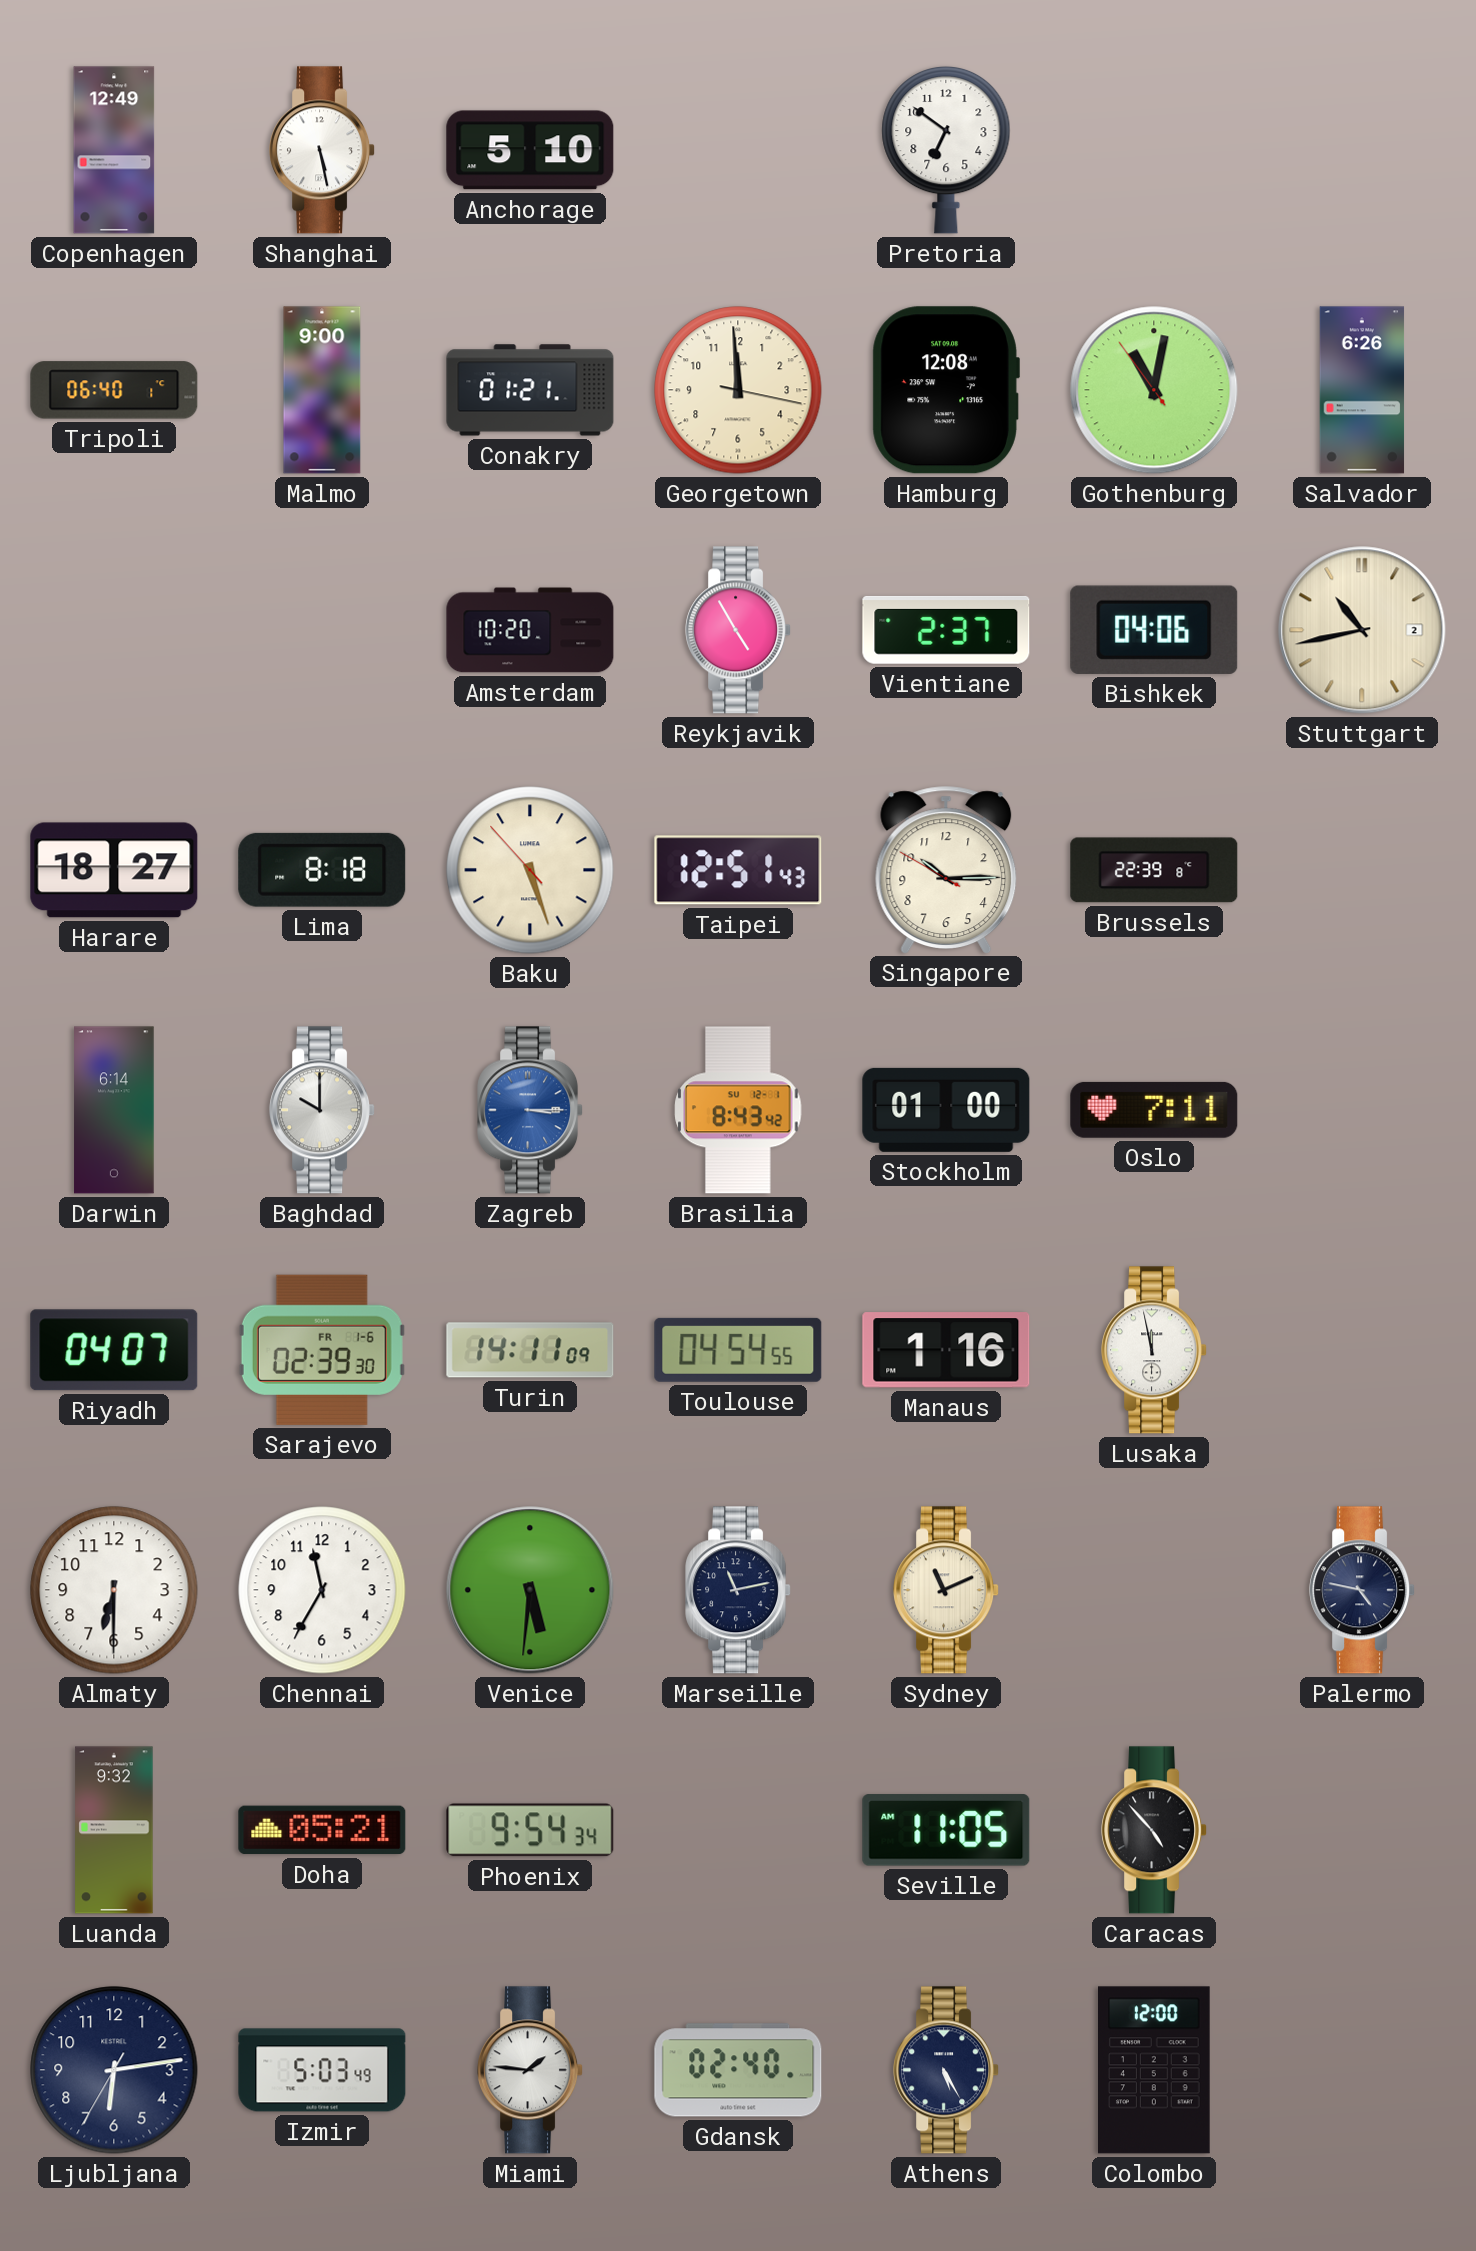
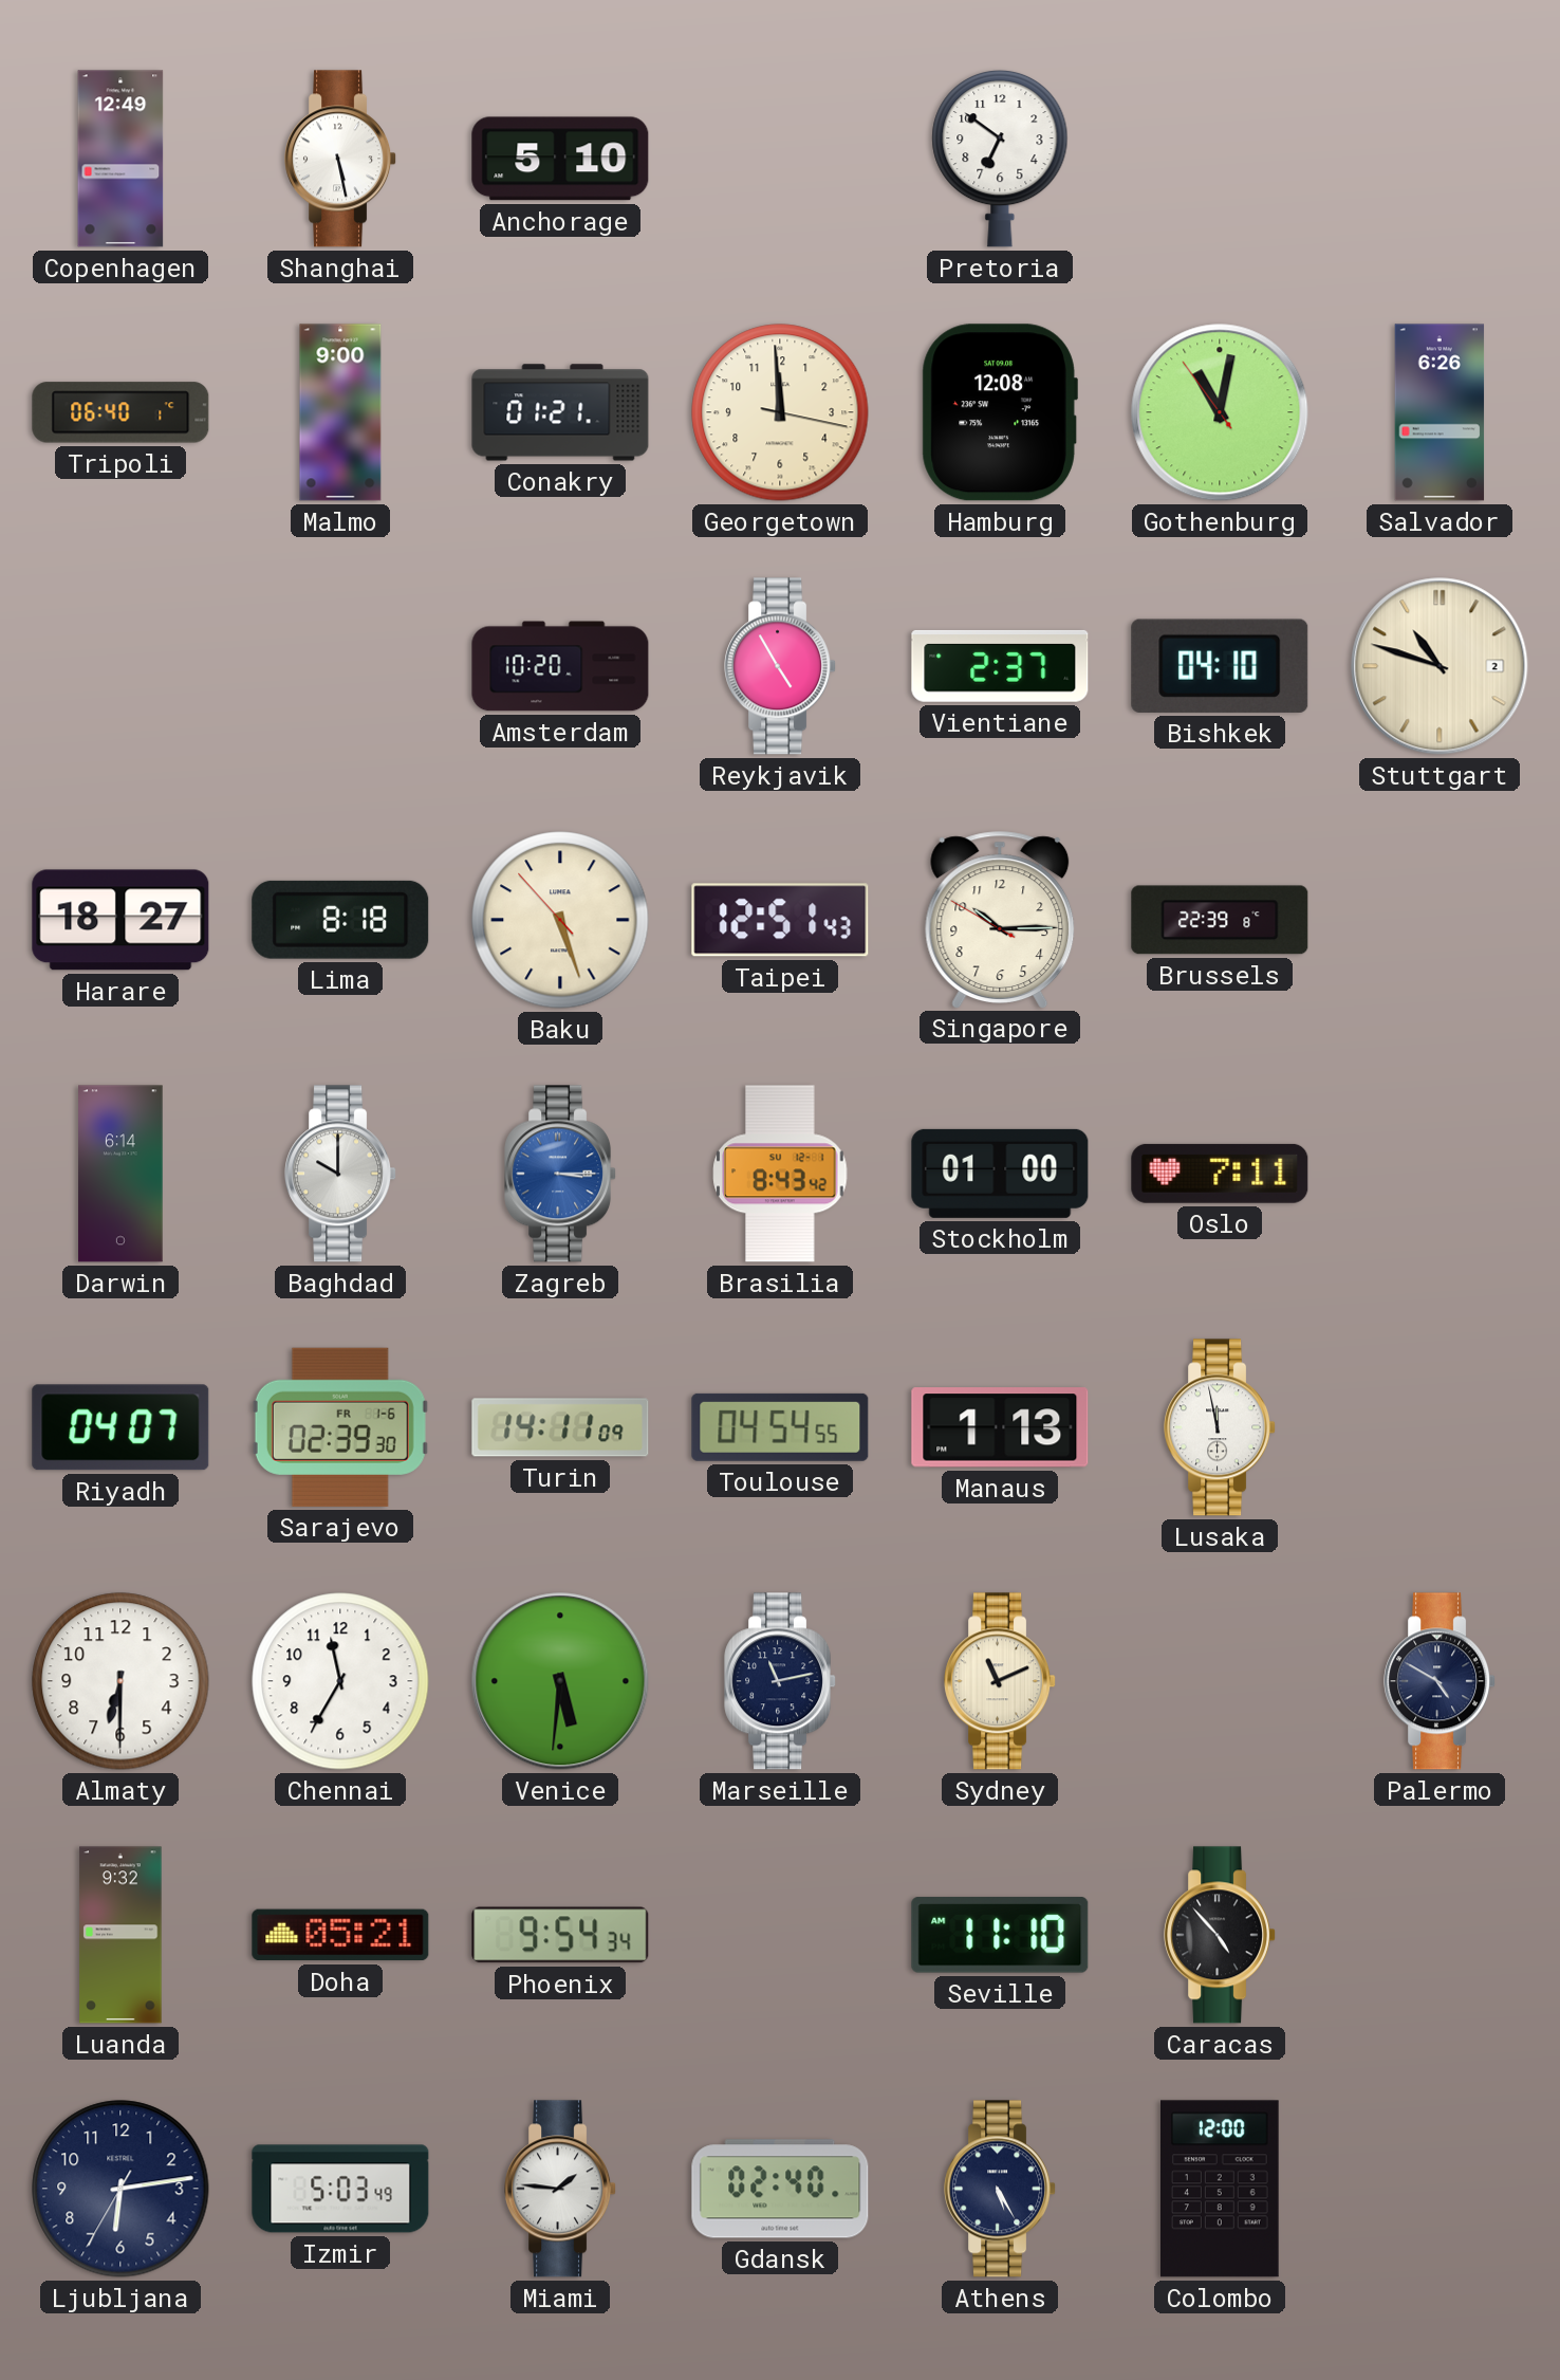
Bishkek: 04:06 -> 04:10
Stuttgart: 10:43 -> 10:48
Manaus: 1:16 -> 1:13
Palermo: 4:47 -> 4:50
Seville: 11:05 -> 11:10
